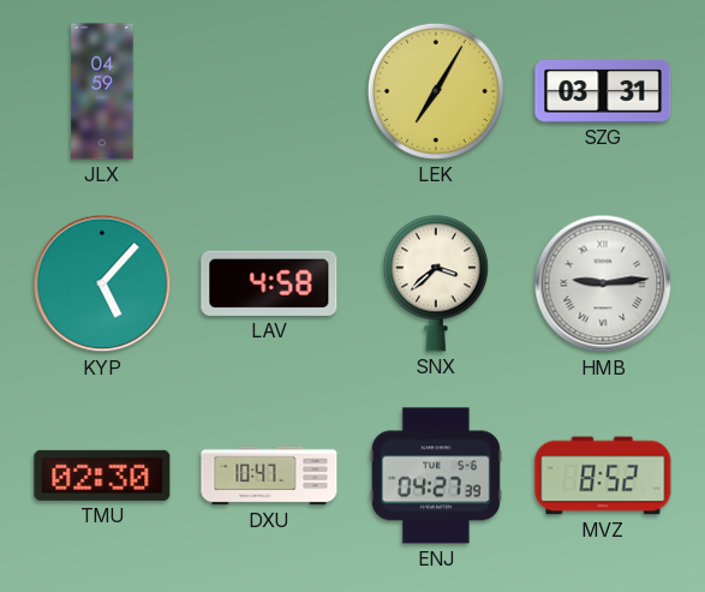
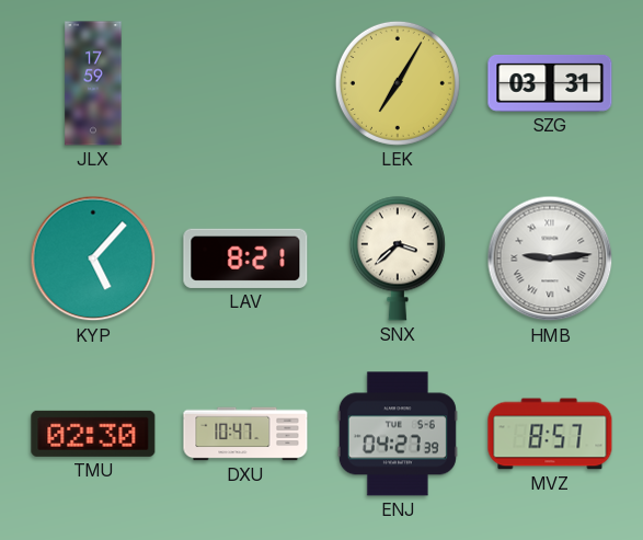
JLX: 04:59 -> 17:59
LAV: 4:58 -> 8:21
MVZ: 8:52 -> 8:57
